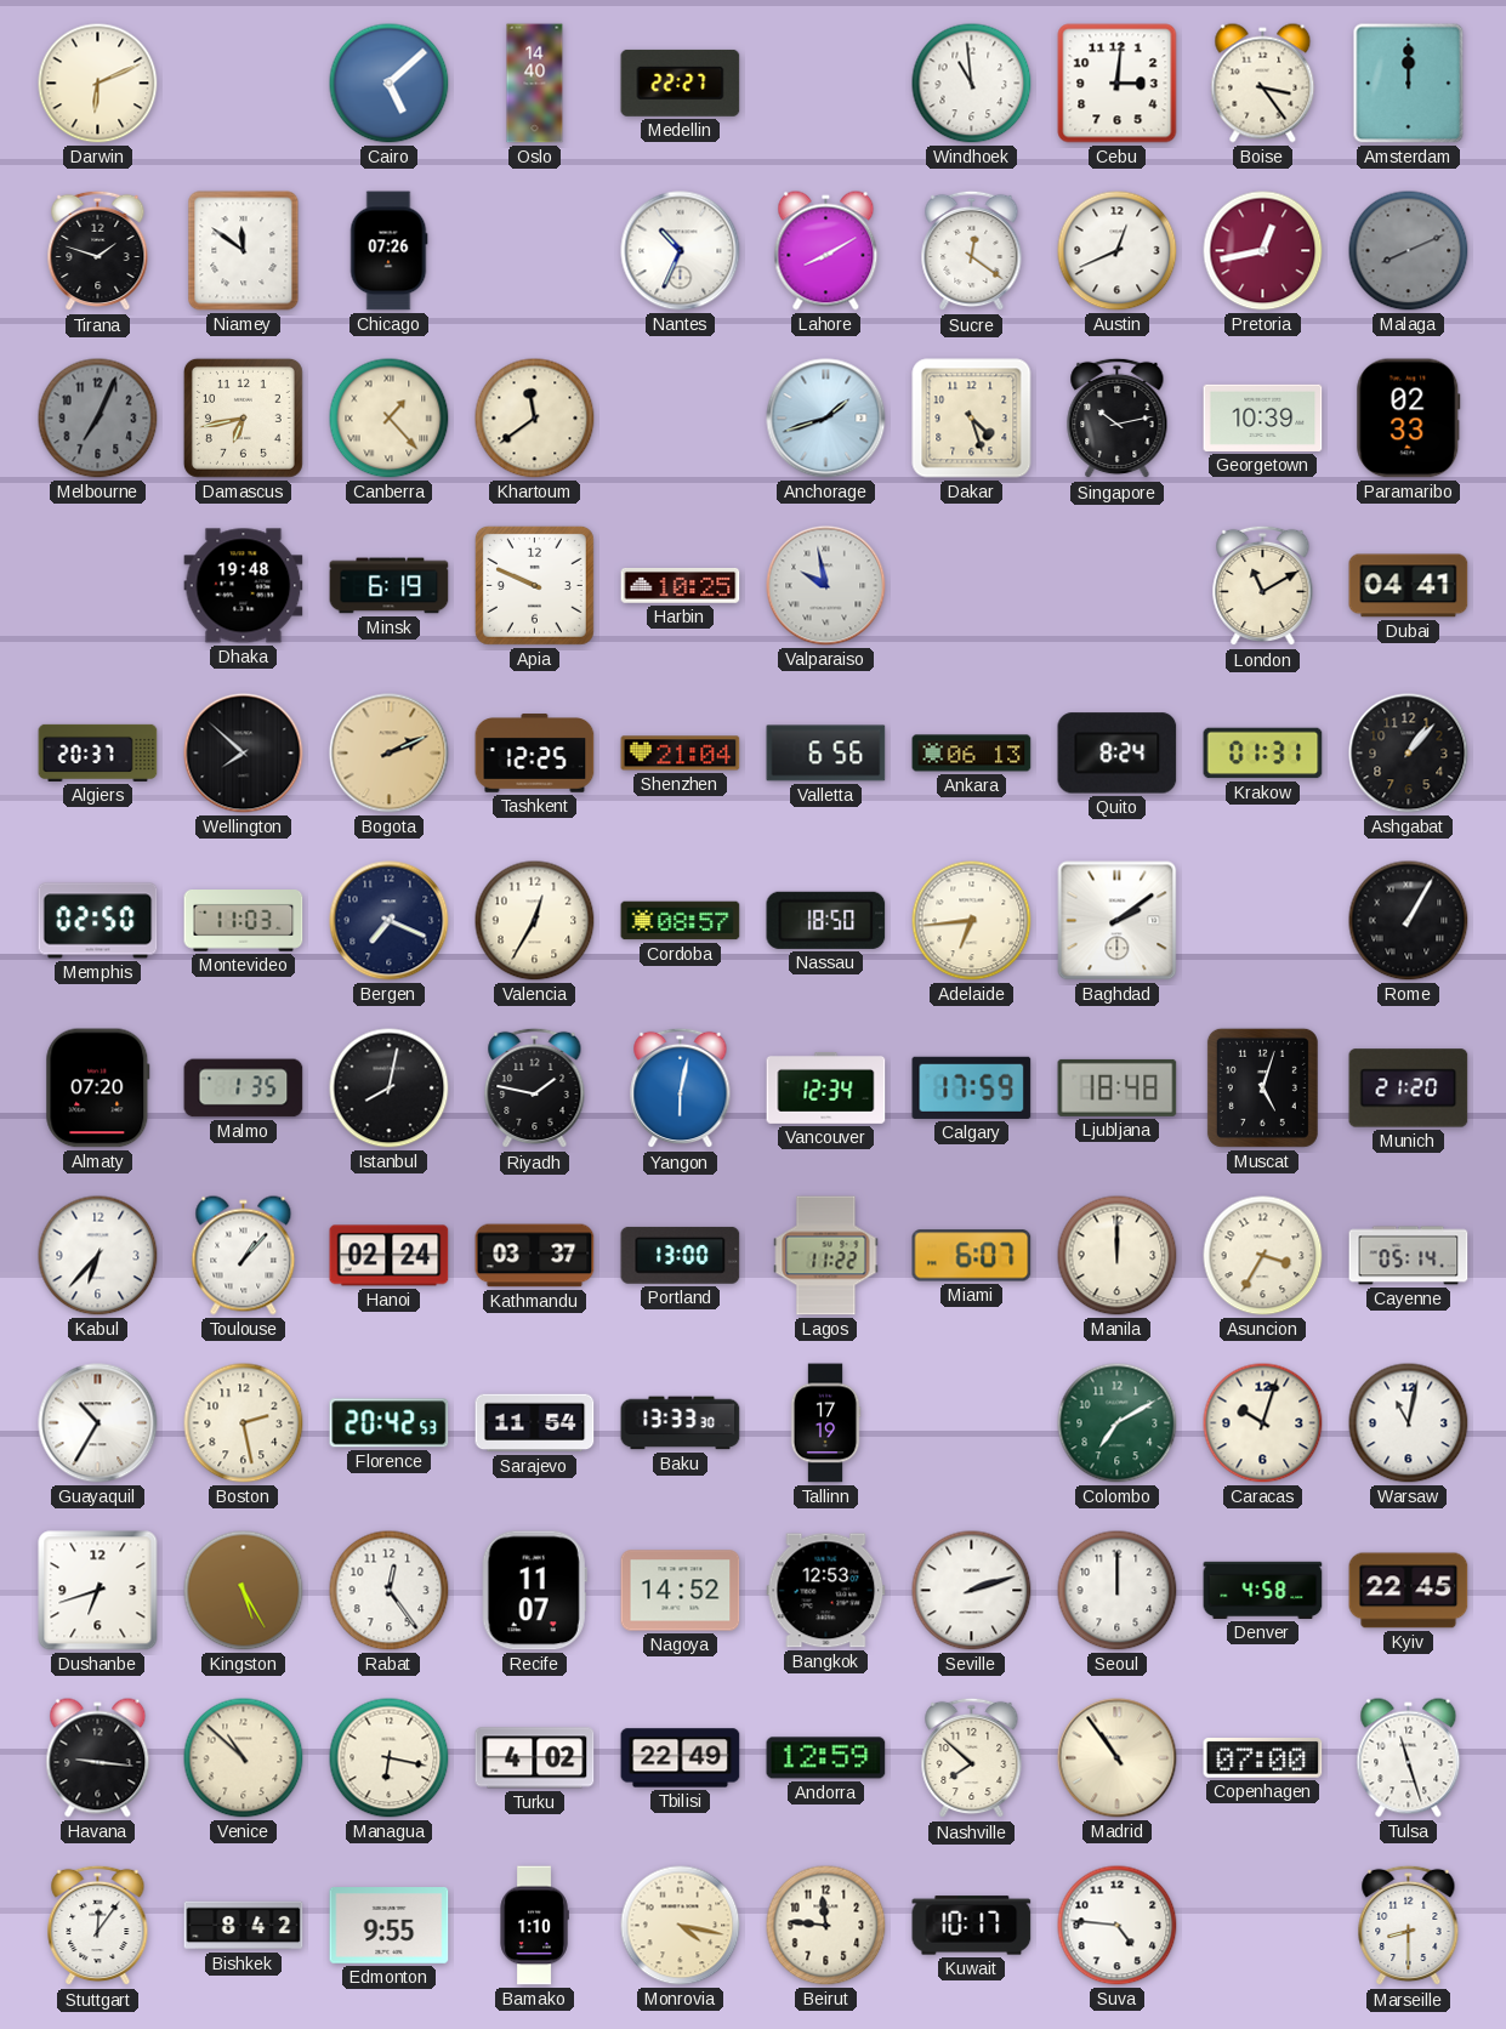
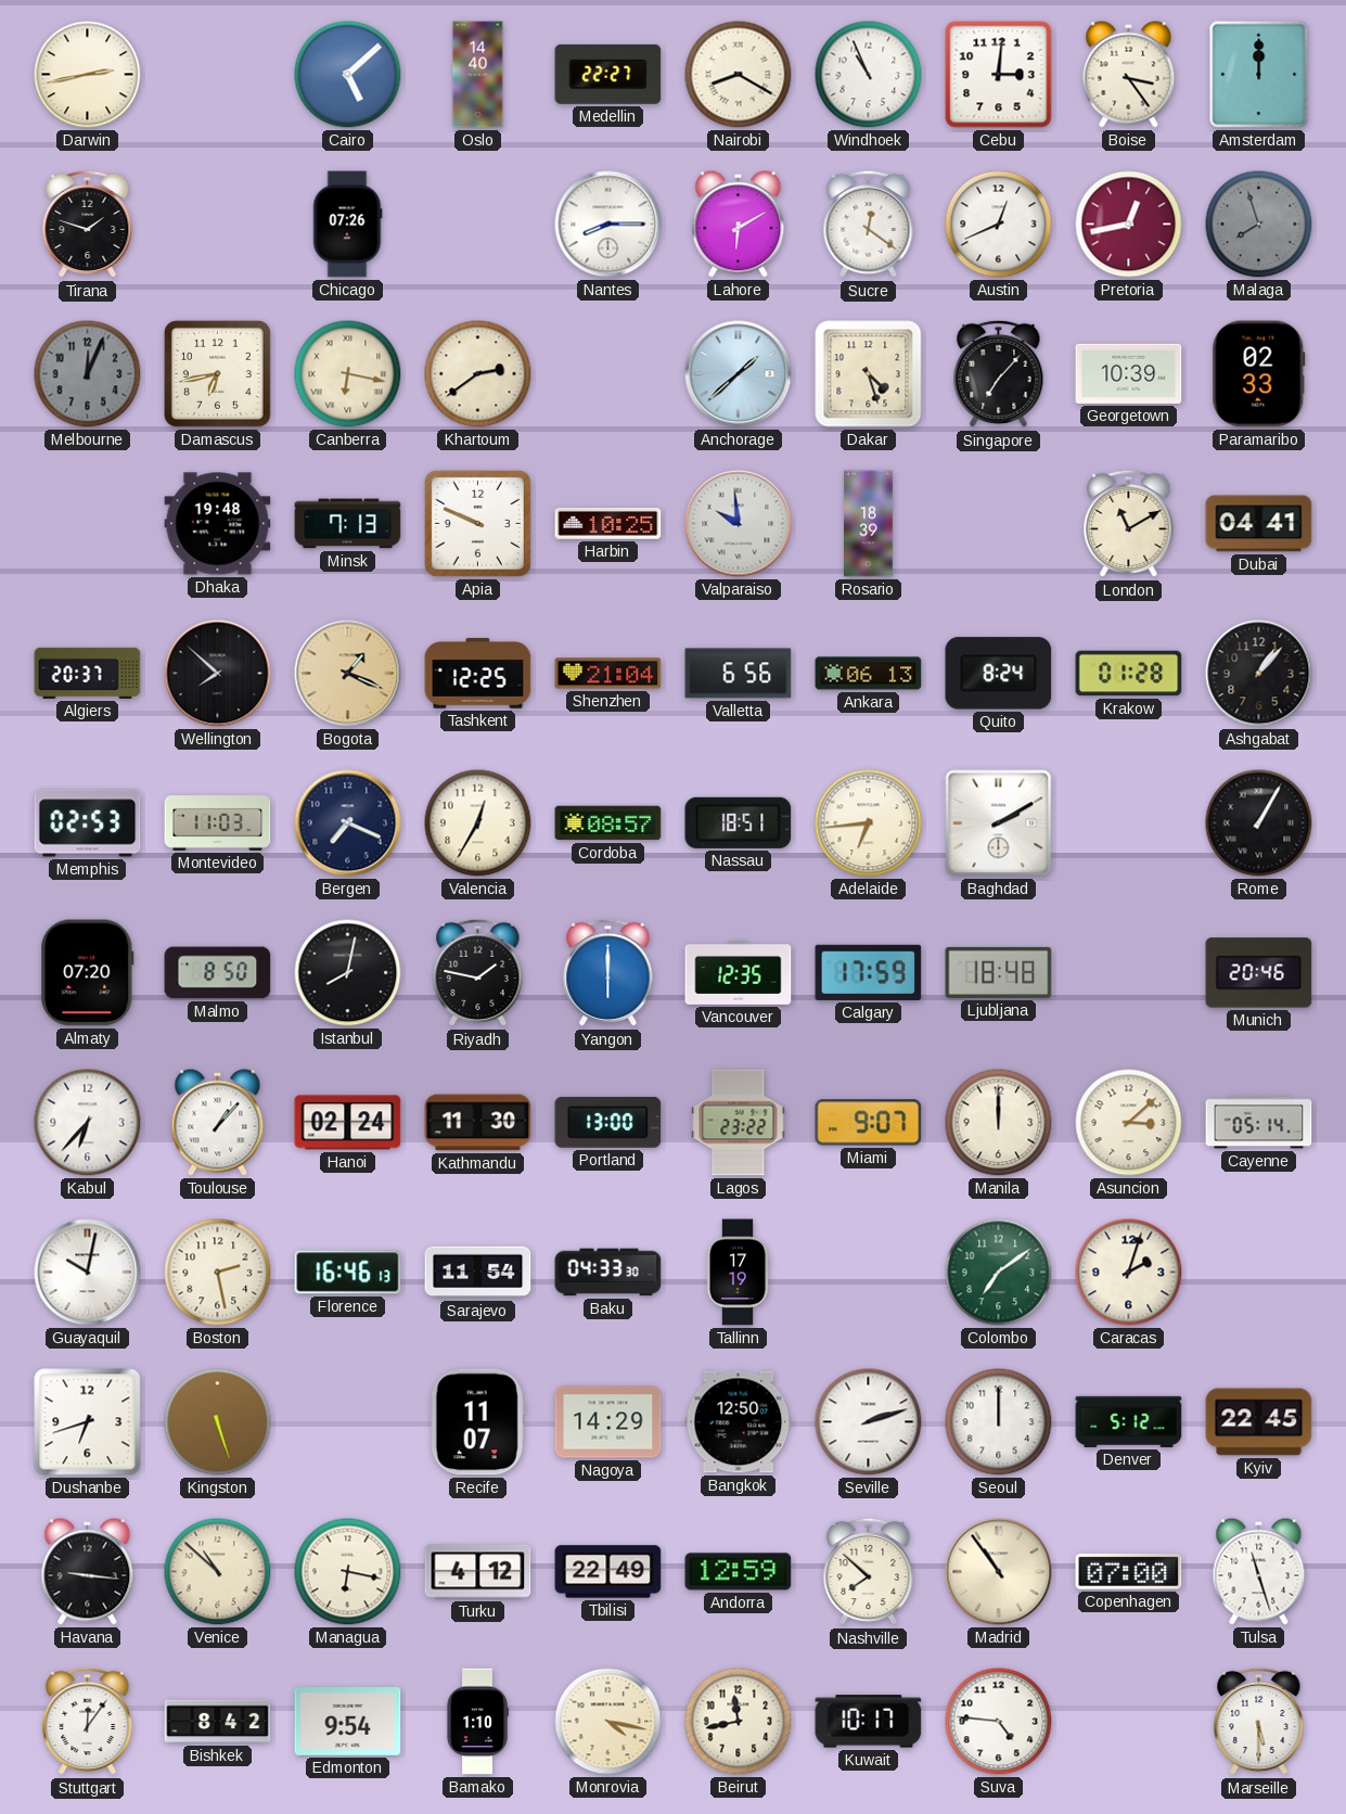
Darwin: 6:11 -> 2:43
Nairobi: none -> 8:20
Windhoek: 10:59 -> 10:56
Niamey: 11:51 -> none
Nantes: 10:34 -> 8:15
Lahore: 8:10 -> 6:10
Malaga: 8:11 -> 7:57
Melbourne: 7:04 -> 12:04
Canberra: 1:23 -> 6:17
Khartoum: 11:39 -> 2:39
Anchorage: 1:42 -> 1:38
Singapore: 10:13 -> 7:07
Minsk: 6:19 -> 7:13
Valparaiso: 9:58 -> 9:59
Rosario: none -> 18:39
Bogota: 2:11 -> 1:19
Krakow: 01:31 -> 01:28
Memphis: 02:50 -> 02:53
Nassau: 18:50 -> 18:51
Baghdad: 2:09 -> 2:10
Malmo: 1:35 -> 8:50
Yangon: 6:02 -> 6:00
Vancouver: 12:34 -> 12:35
Muscat: 5:03 -> none
Munich: 21:20 -> 20:46
Kathmandu: 03:37 -> 11:30
Lagos: 11:22 -> 23:22
Miami: 6:07 -> 9:07
Asuncion: 3:35 -> 3:08
Guayaquil: 10:35 -> 10:02
Florence: 20:42 -> 16:46
Baku: 13:33 -> 04:33
Colombo: 7:10 -> 7:09
Caracas: 10:03 -> 2:03
Warsaw: 11:02 -> none
Kingston: 5:25 -> 5:27
Rabat: 12:24 -> none
Nagoya: 14:52 -> 14:29
Bangkok: 12:53 -> 12:50
Denver: 4:58 -> 5:12
Turku: 4:02 -> 4:12
Edmonton: 9:55 -> 9:54
Beirut: 11:46 -> 11:43
Marseille: 8:30 -> 5:30
